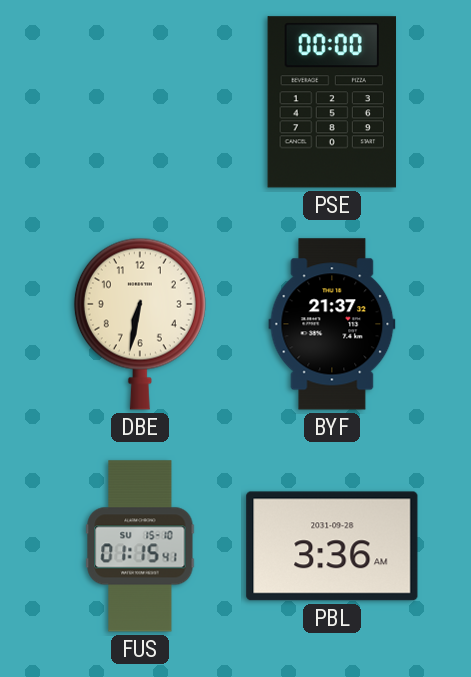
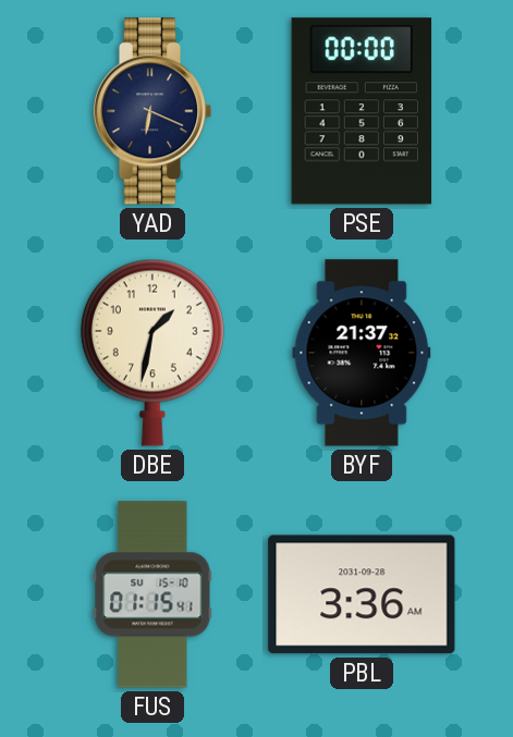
YAD: none -> 6:19
DBE: 6:32 -> 1:32
